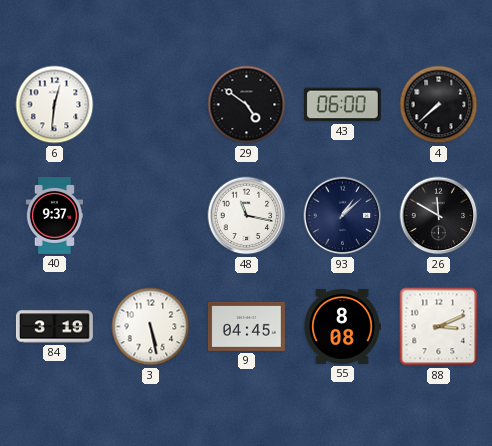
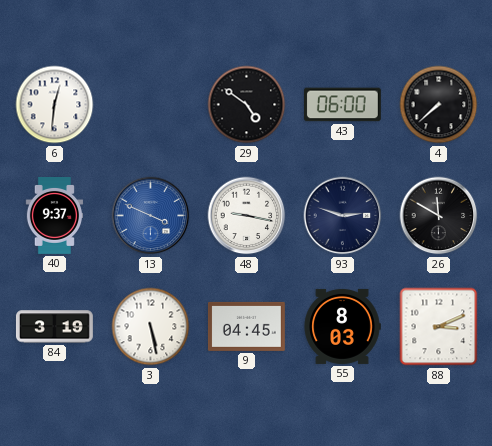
13: none -> 3:49
48: 11:17 -> 9:17
93: 1:08 -> 2:48
55: 8:08 -> 8:03
